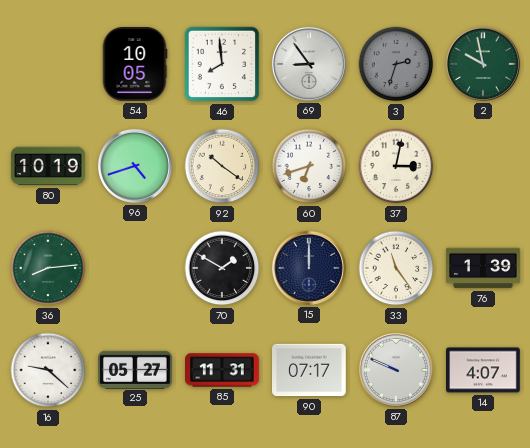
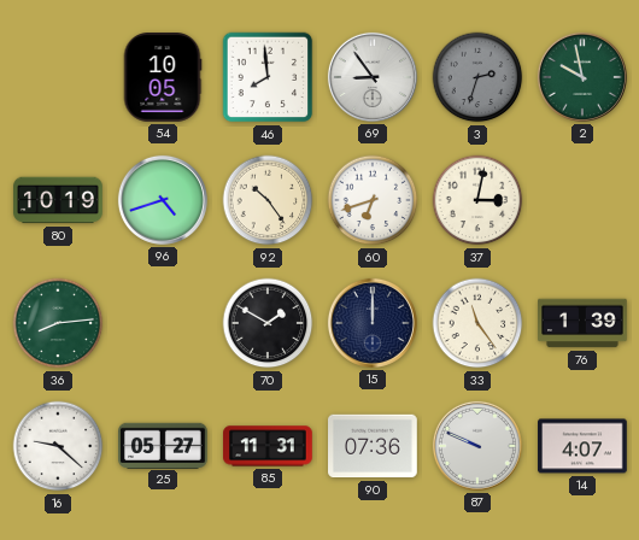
92: 10:21 -> 10:24
90: 07:17 -> 07:36
